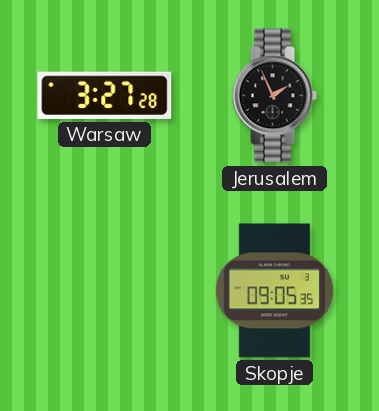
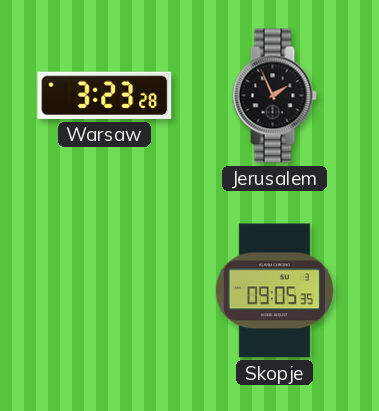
Warsaw: 3:27 -> 3:23
